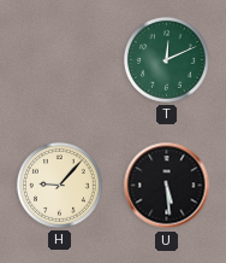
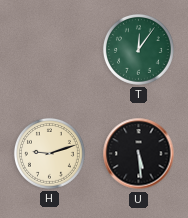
T: 12:11 -> 12:06
H: 9:07 -> 9:12
